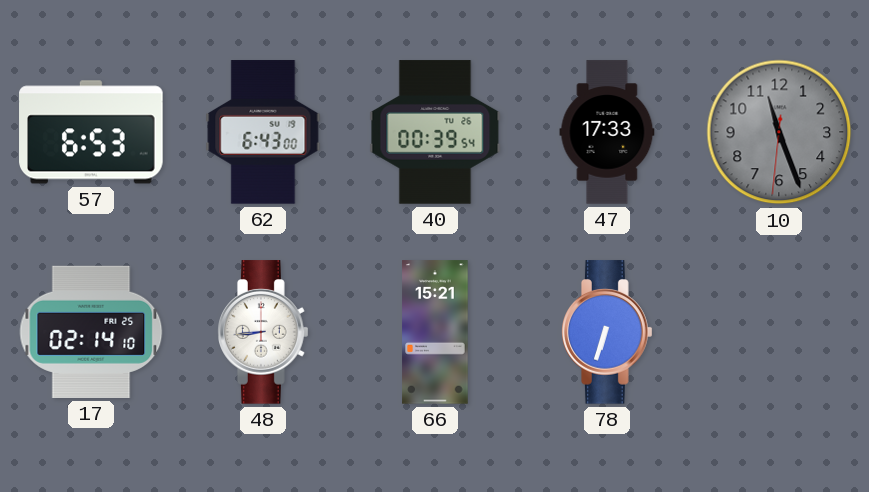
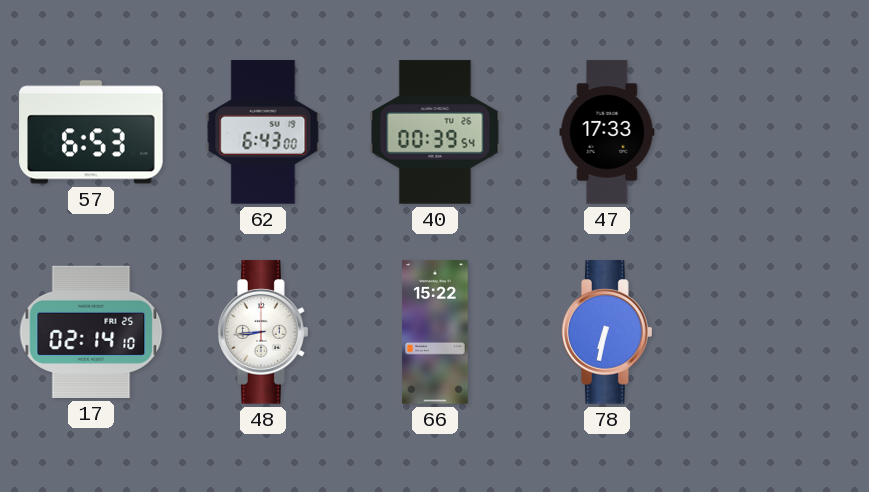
10: 11:26 -> none
66: 15:21 -> 15:22
78: 6:33 -> 6:32
